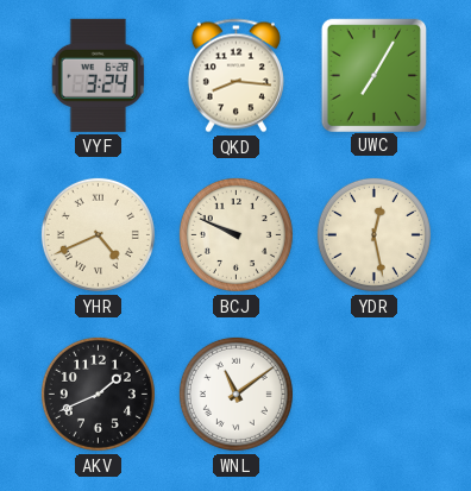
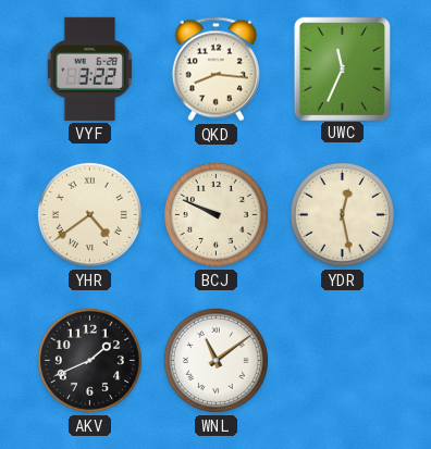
VYF: 3:24 -> 3:22
UWC: 7:05 -> 11:34
YHR: 4:41 -> 4:39
